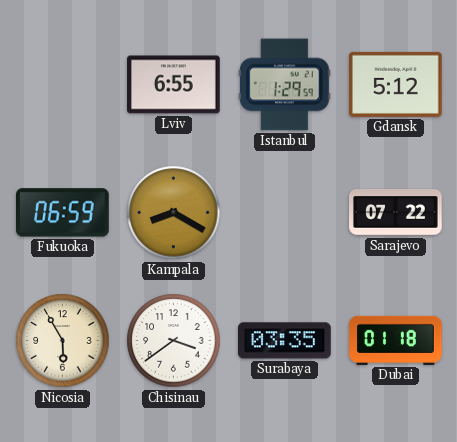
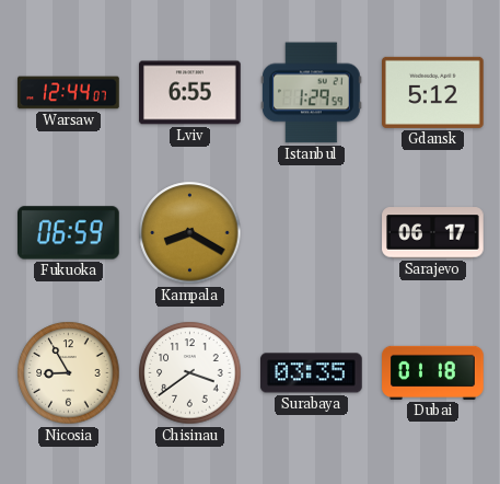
Warsaw: none -> 12:44
Sarajevo: 07:22 -> 06:17
Nicosia: 5:55 -> 8:55
